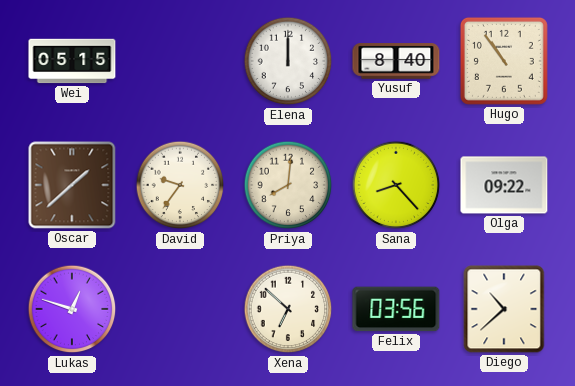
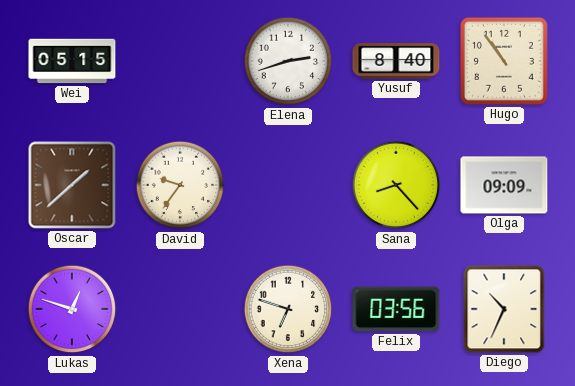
Elena: 12:00 -> 2:42
Priya: 8:01 -> none
Olga: 09:22 -> 09:09
Xena: 6:52 -> 6:48
Diego: 10:38 -> 10:34
